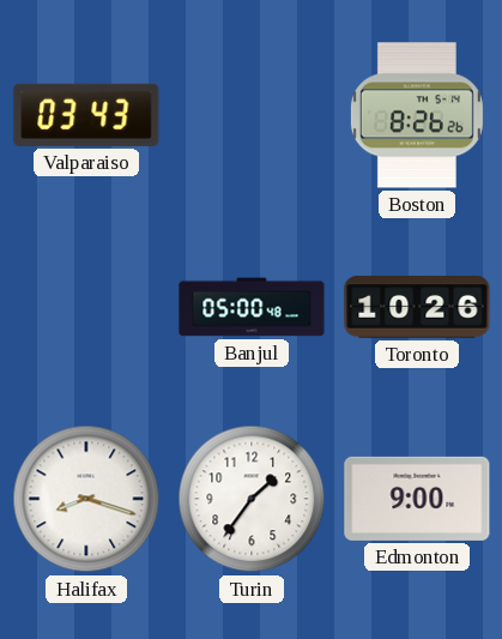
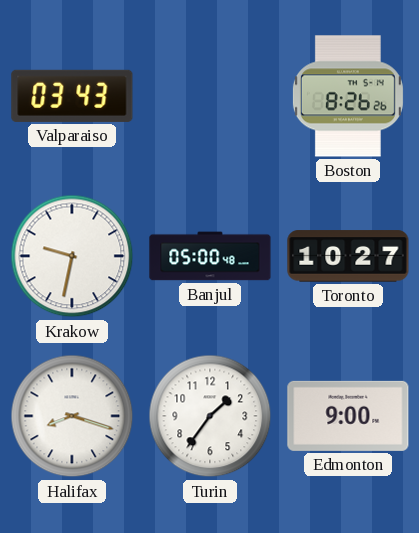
Krakow: none -> 9:32
Toronto: 10:26 -> 10:27
